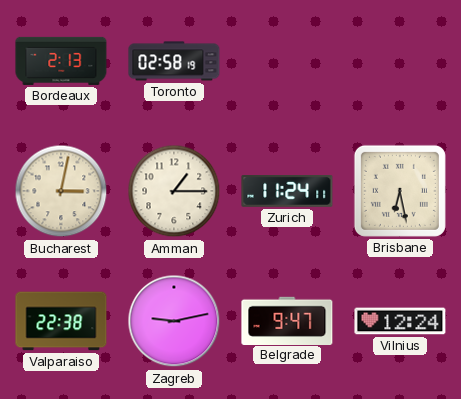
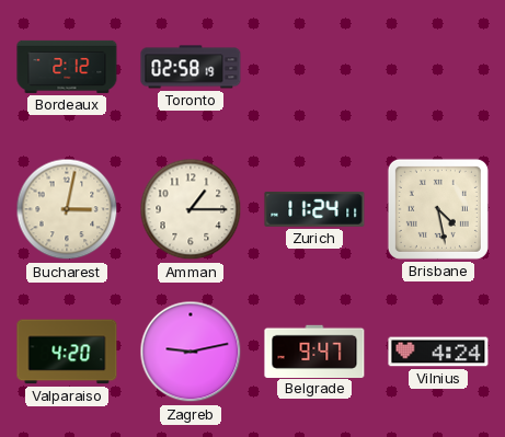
Bordeaux: 2:13 -> 2:12
Brisbane: 6:28 -> 4:28
Valparaiso: 22:38 -> 4:20
Vilnius: 12:24 -> 4:24
